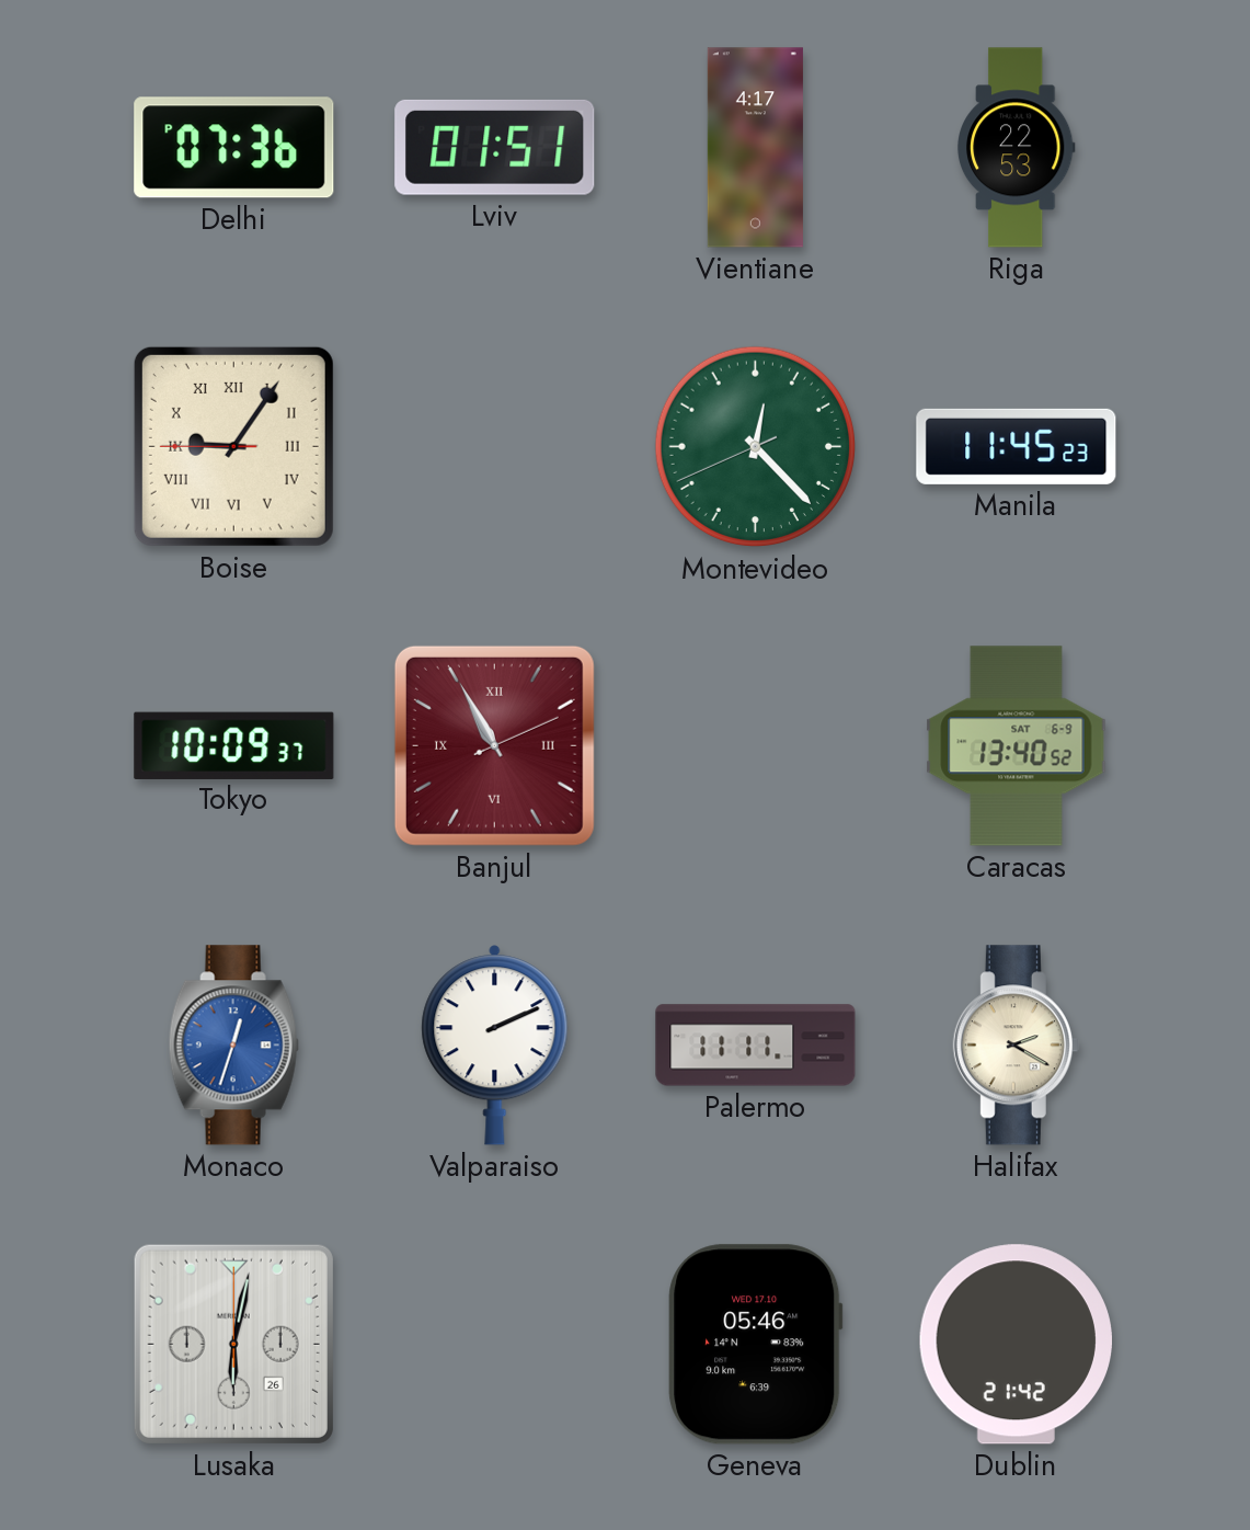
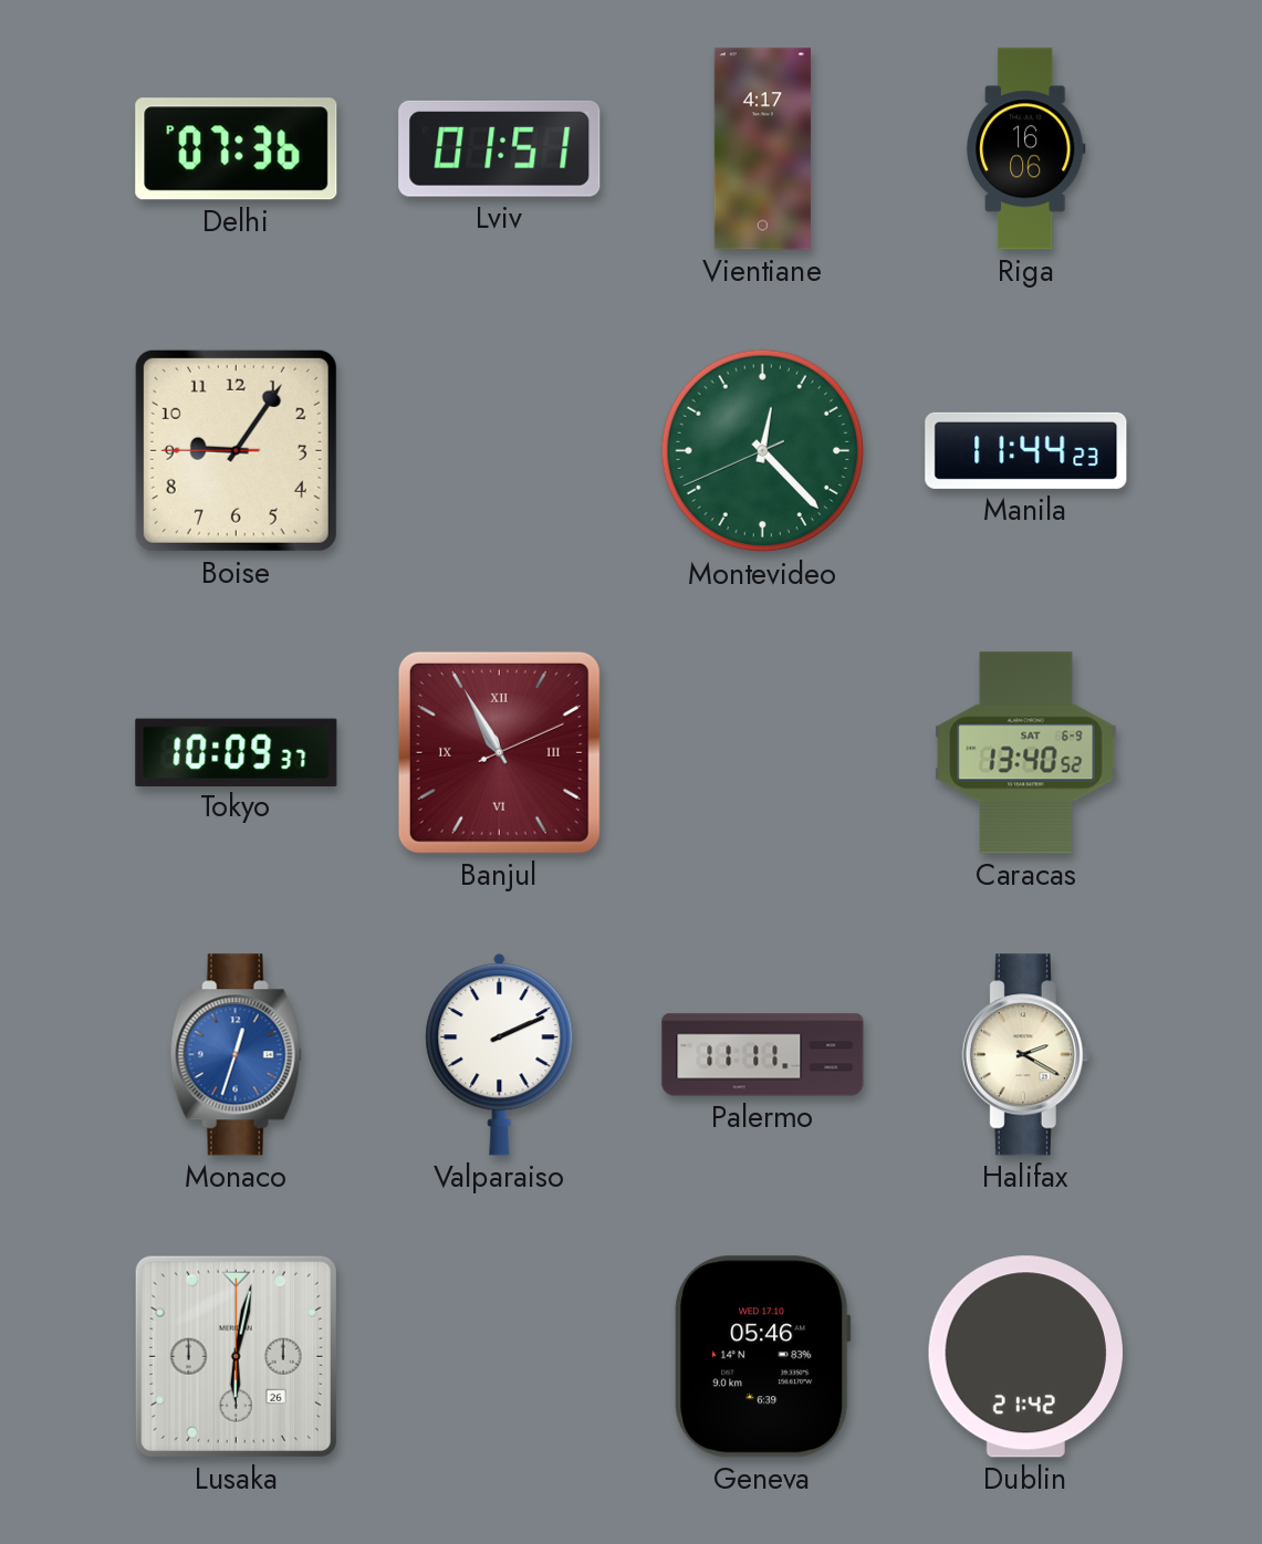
Riga: 22:53 -> 16:06
Boise numerals: Roman -> Arabic
Manila: 11:45 -> 11:44
